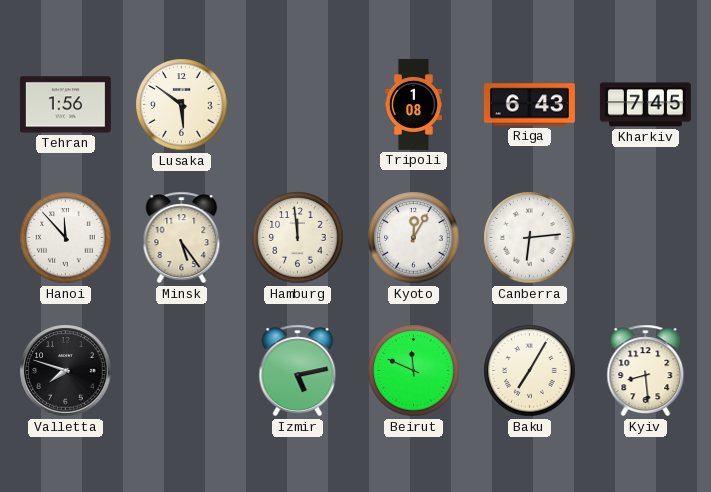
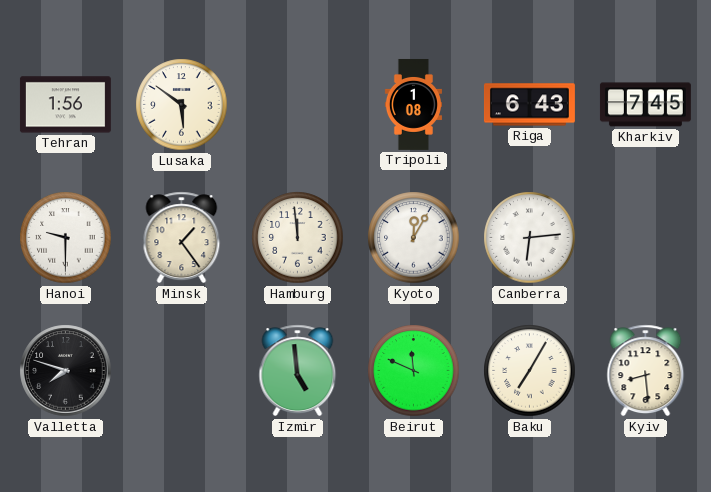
Hanoi: 11:53 -> 9:30
Minsk: 5:24 -> 1:24
Izmir: 5:13 -> 4:59
